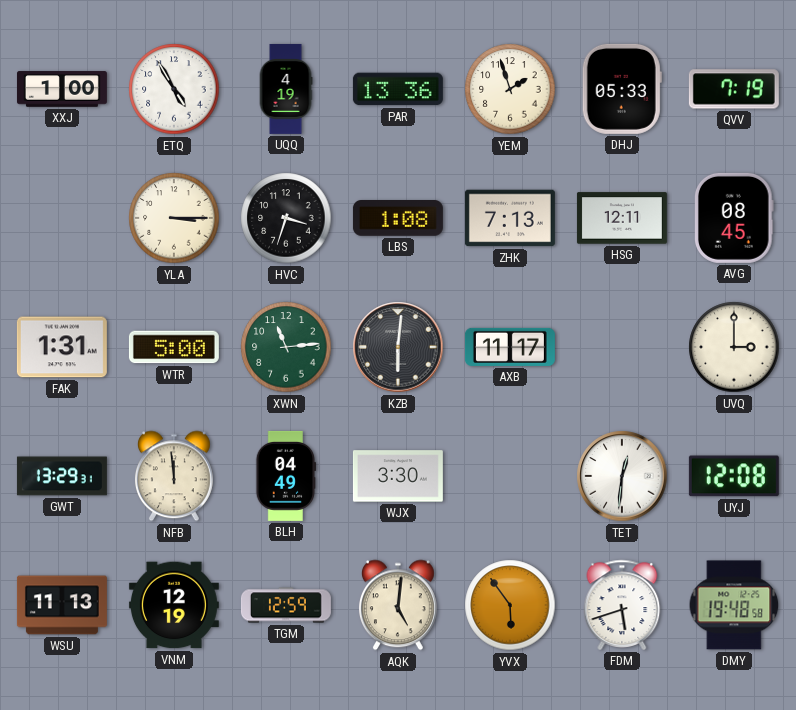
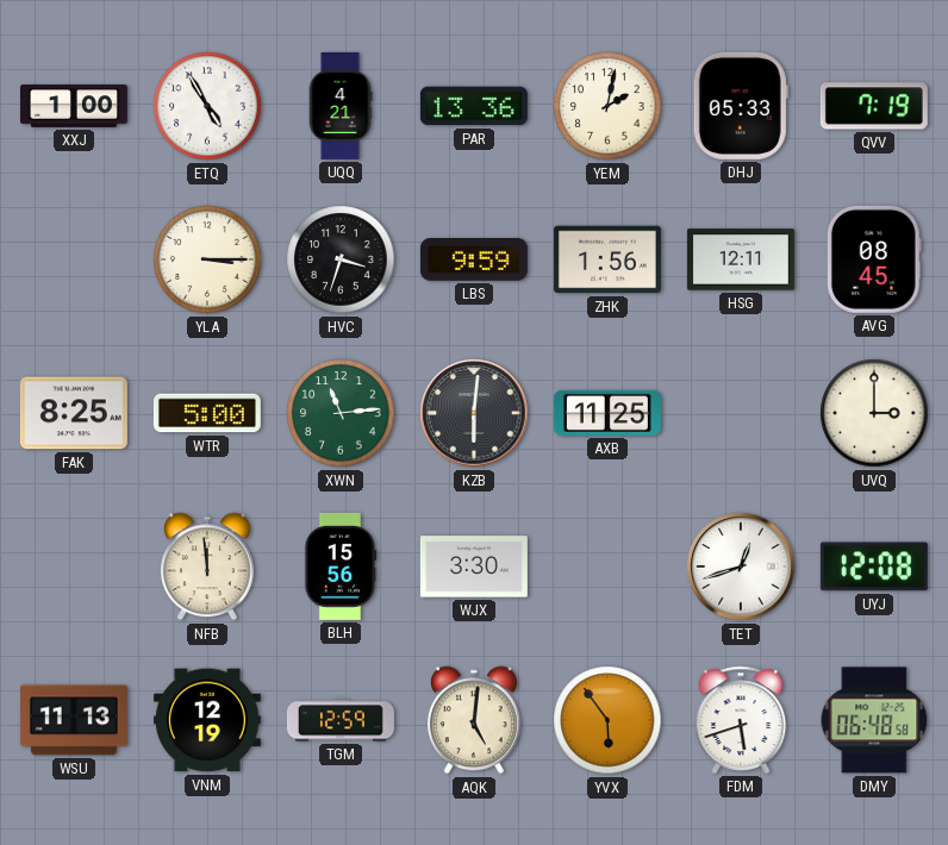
UQQ: 4:19 -> 4:21
YEM: 1:57 -> 2:02
LBS: 1:08 -> 9:59
ZHK: 7:13 -> 1:56
FAK: 1:31 -> 8:25
AXB: 11:17 -> 11:25
GWT: 13:29 -> none
BLH: 04:49 -> 15:56
TET: 12:31 -> 12:42
DMY: 19:48 -> 06:48
